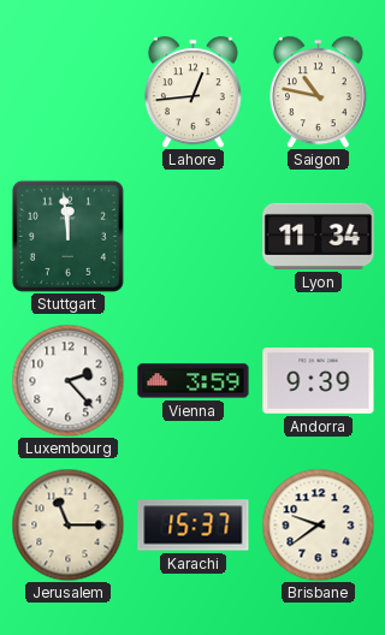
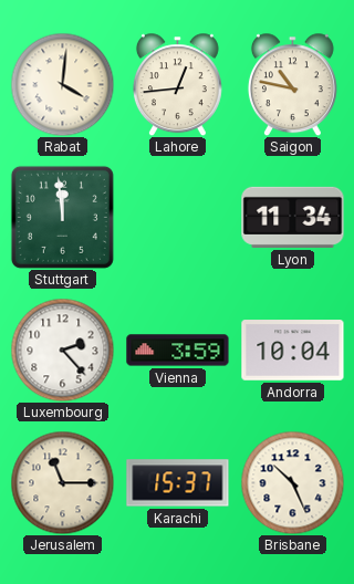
Rabat: none -> 4:01
Andorra: 9:39 -> 10:04
Brisbane: 9:39 -> 10:26
